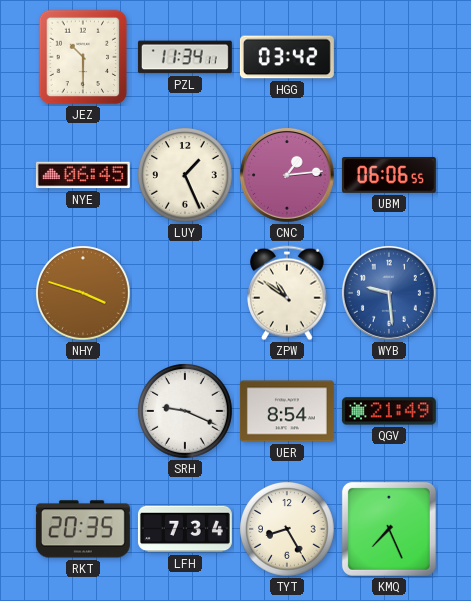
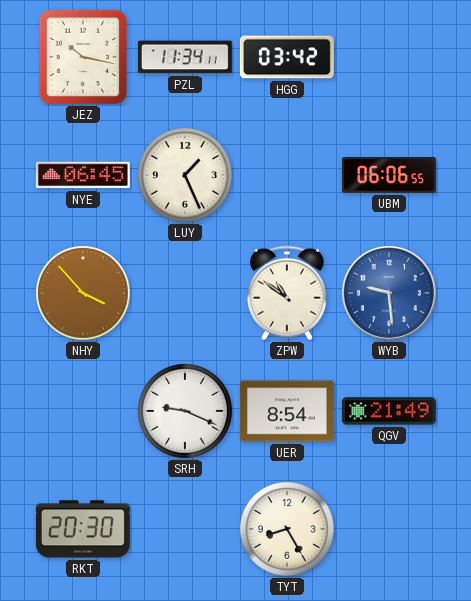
JEZ: 10:30 -> 10:17
CNC: 1:14 -> none
NHY: 3:48 -> 3:53
RKT: 20:35 -> 20:30
LFH: 7:34 -> none
KMQ: 7:26 -> none
